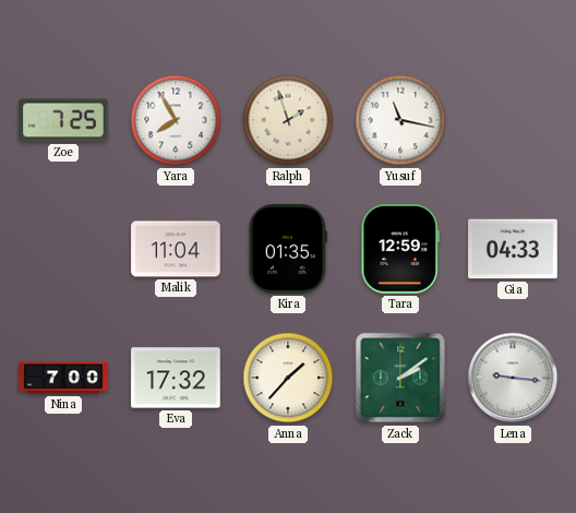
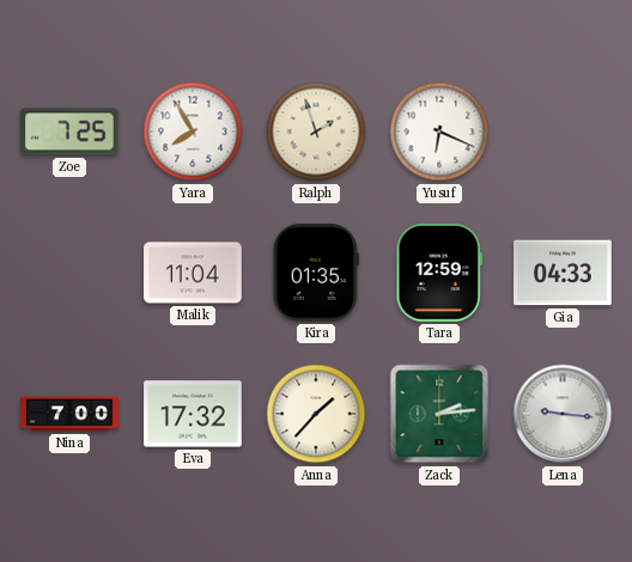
Yusuf: 11:17 -> 6:19
Zack: 2:09 -> 2:14
